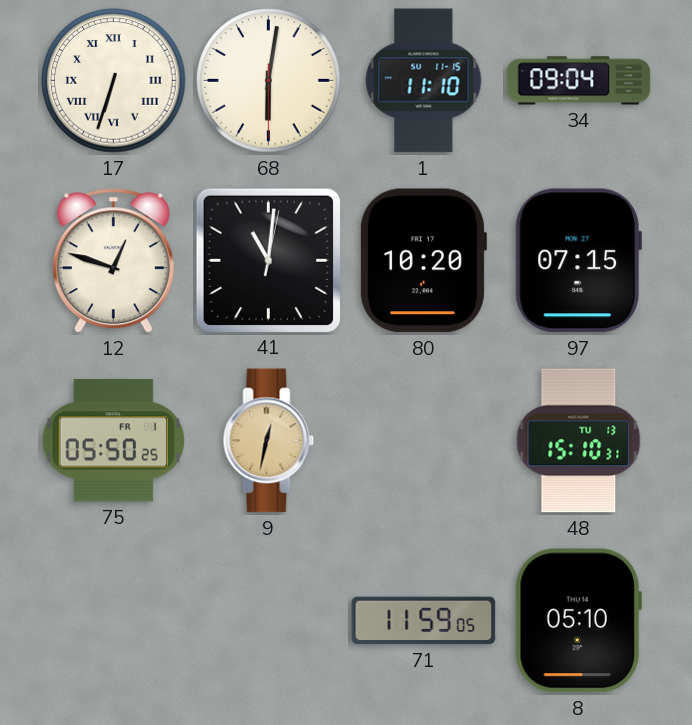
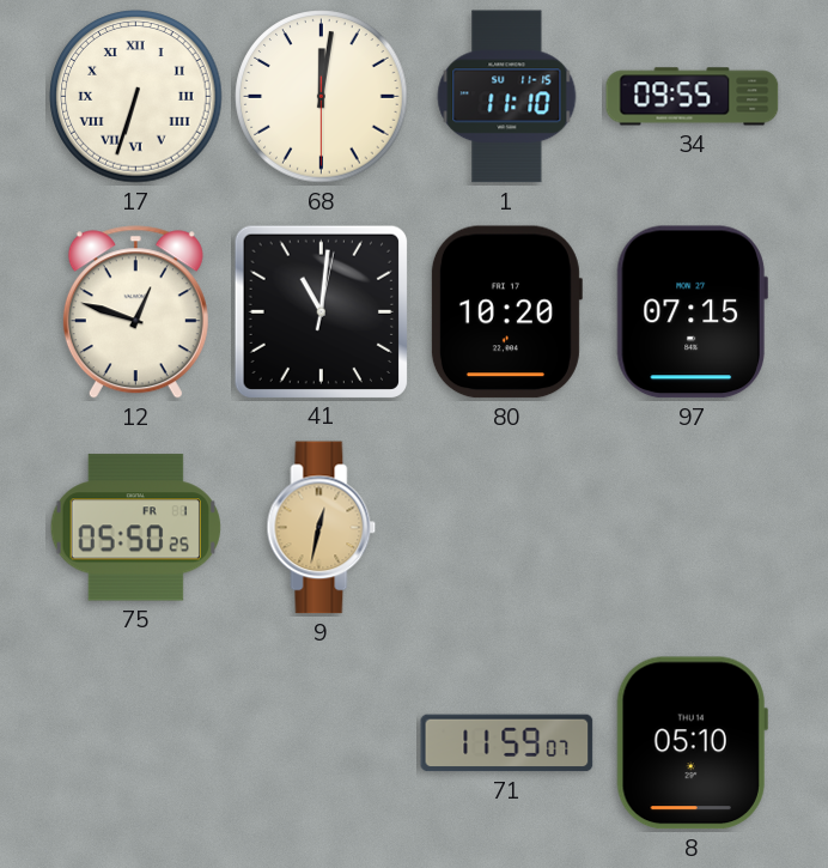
68: 6:01 -> 12:01
34: 09:04 -> 09:55
48: 15:10 -> none
71: 11:59:05 -> 11:59:07
